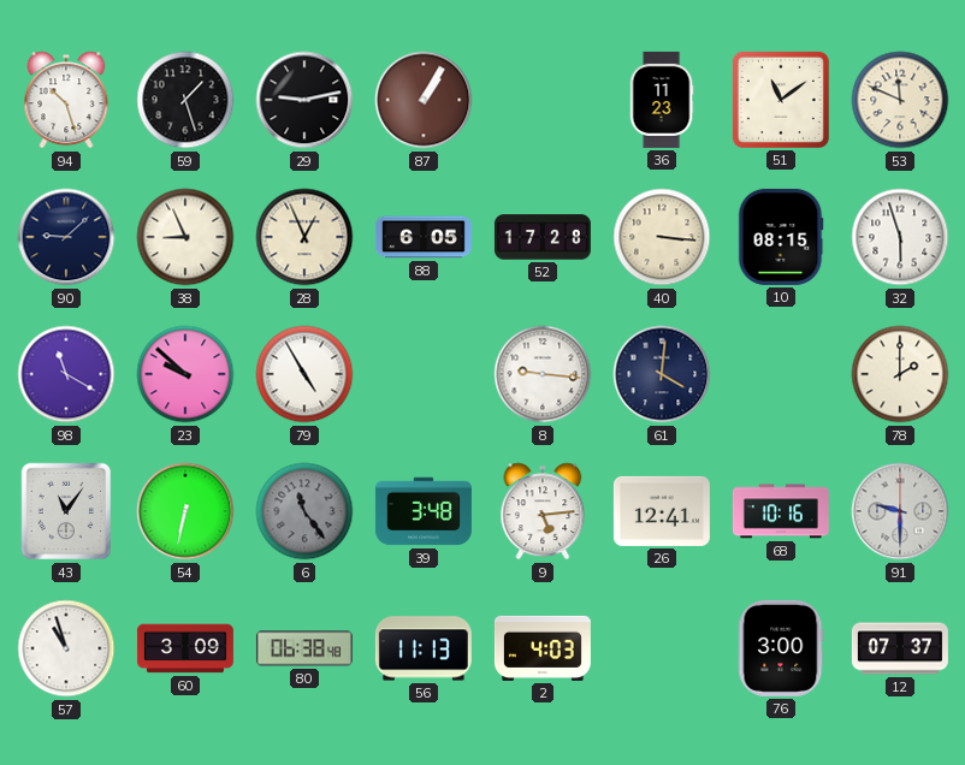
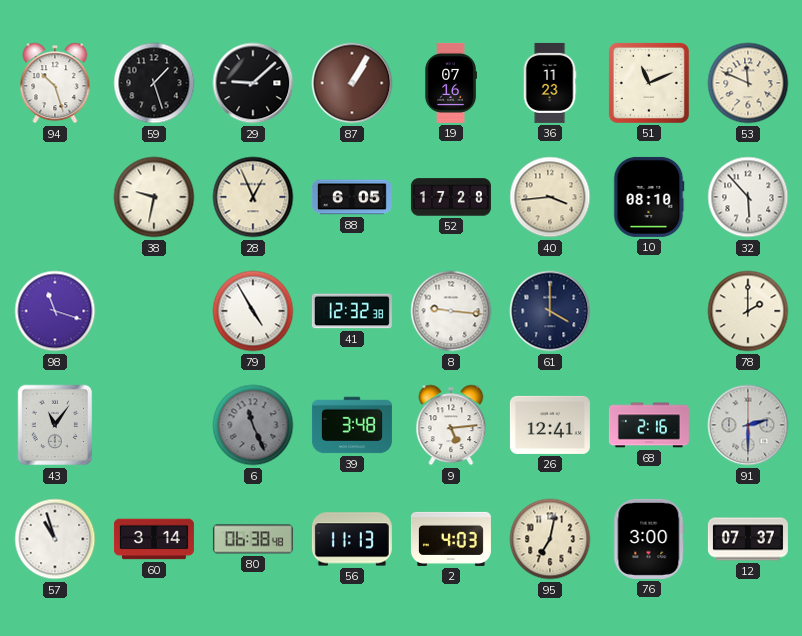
29: 9:13 -> 9:08
19: none -> 07:16
51: 11:09 -> 11:11
90: 9:08 -> none
38: 8:56 -> 9:32
40: 3:16 -> 3:44
10: 08:15 -> 08:10
32: 5:57 -> 5:53
98: 11:20 -> 11:18
23: 9:52 -> none
41: none -> 12:32
61: 4:01 -> 4:00
54: 6:32 -> none
6: 11:24 -> 11:26
68: 10:16 -> 2:16
91: 9:30 -> 2:30
60: 3:09 -> 3:14
95: none -> 7:02
